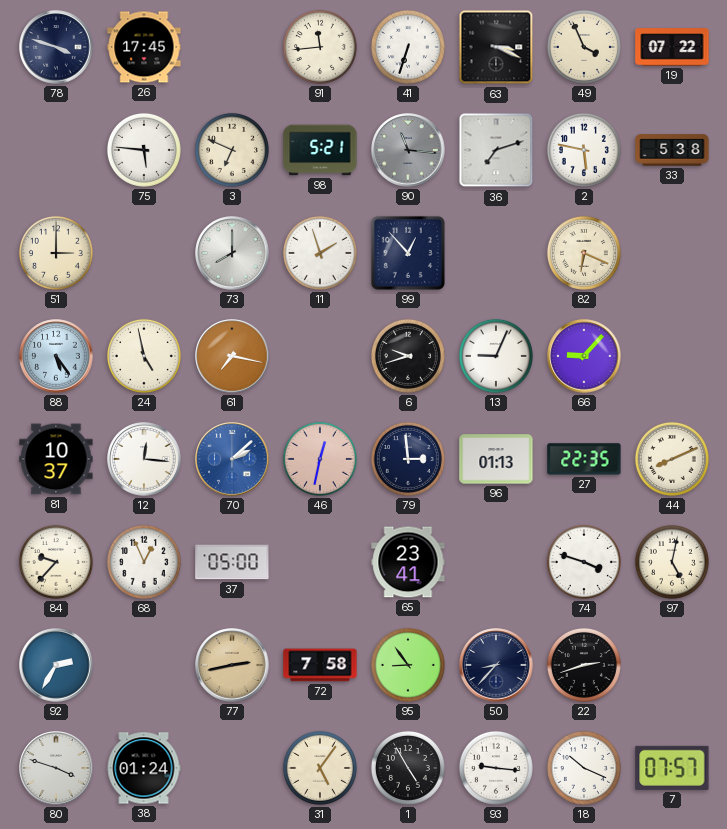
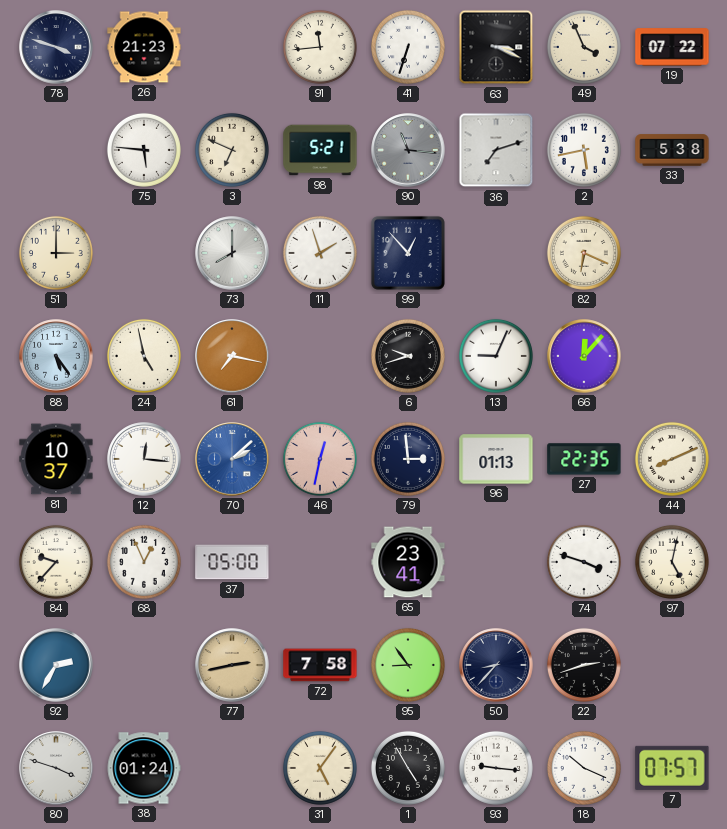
26: 17:45 -> 21:23
2: 5:47 -> 5:43
66: 9:07 -> 12:07
